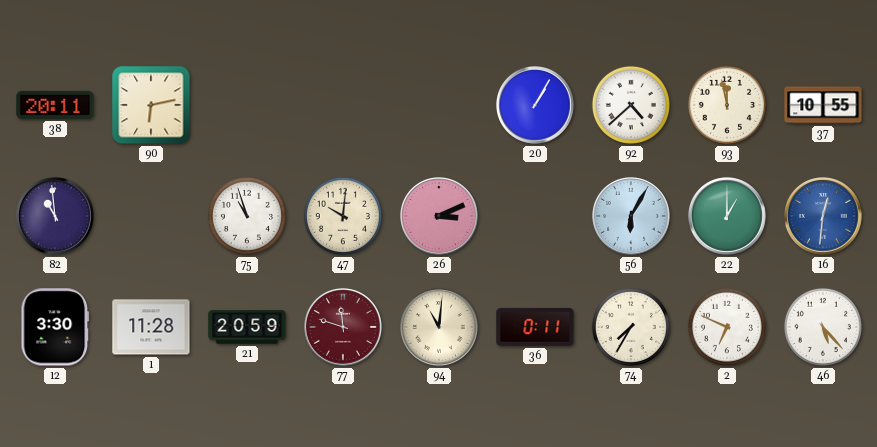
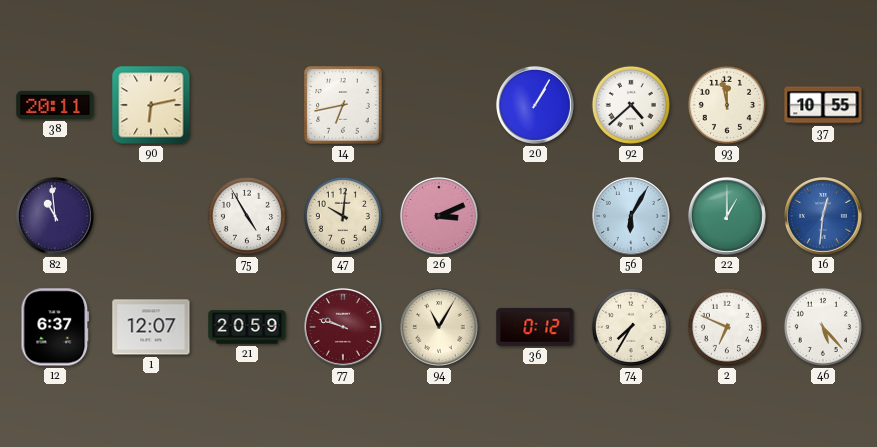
14: none -> 6:43
75: 10:57 -> 4:55
12: 3:30 -> 6:37
1: 11:28 -> 12:07
77: 11:48 -> 9:48
94: 11:01 -> 11:05
36: 0:11 -> 0:12
